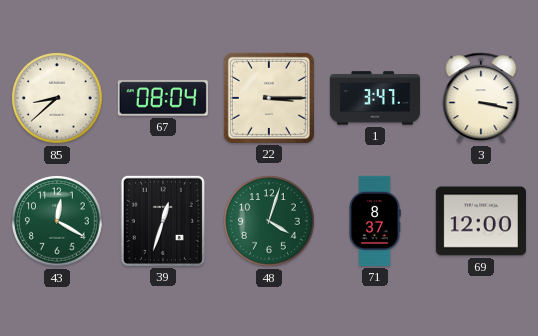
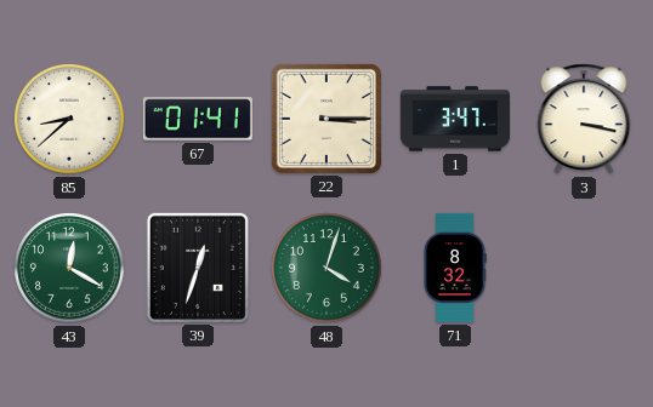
67: 08:04 -> 01:41
71: 8:37 -> 8:32
69: 12:00 -> none
